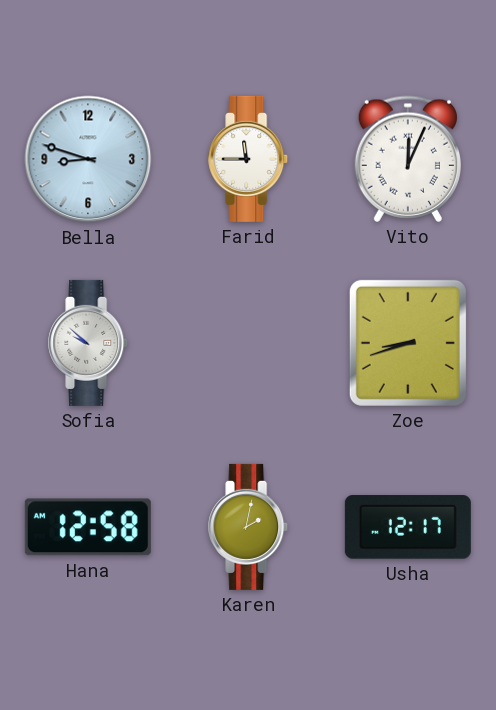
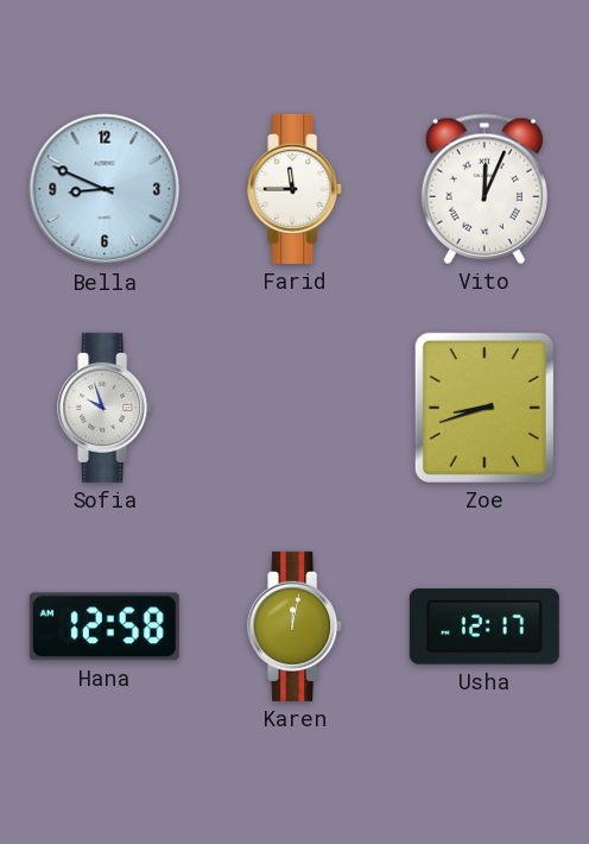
Bella: 8:48 -> 8:49
Sofia: 9:52 -> 9:57
Karen: 2:02 -> 12:02
